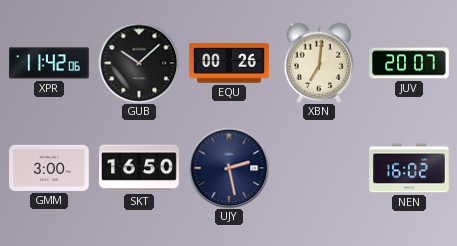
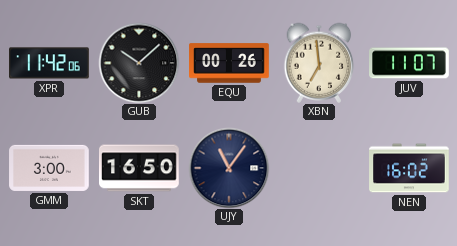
XBN: 7:01 -> 6:59
JUV: 20:07 -> 11:07
UJY: 2:28 -> 11:06
